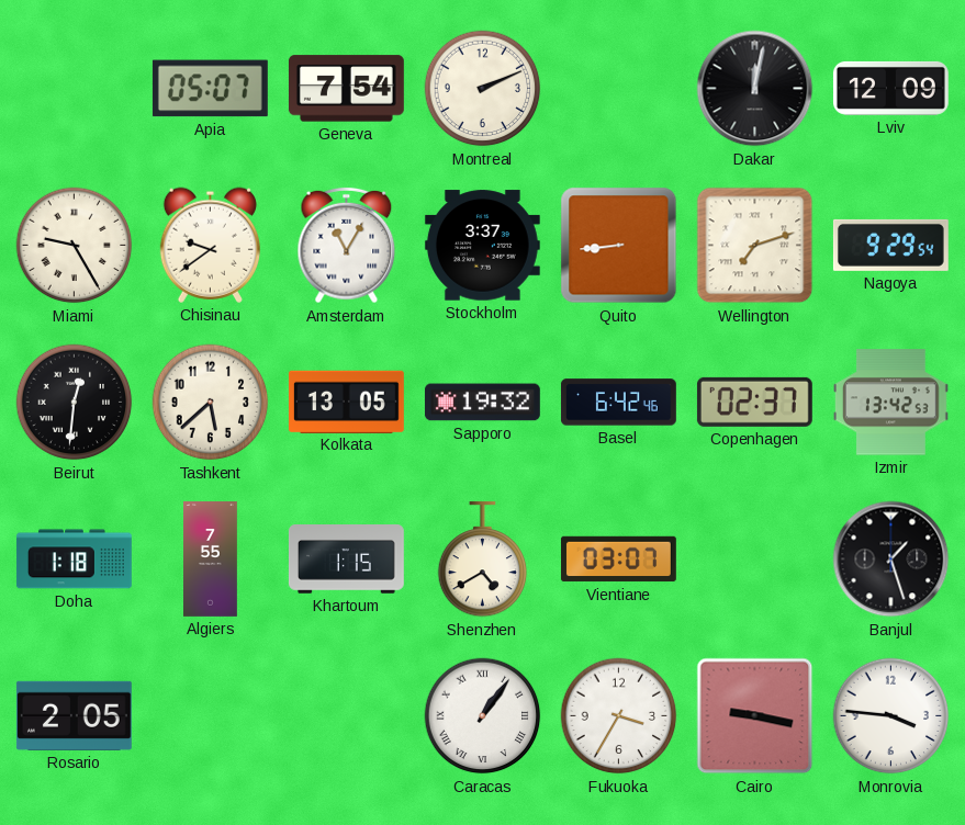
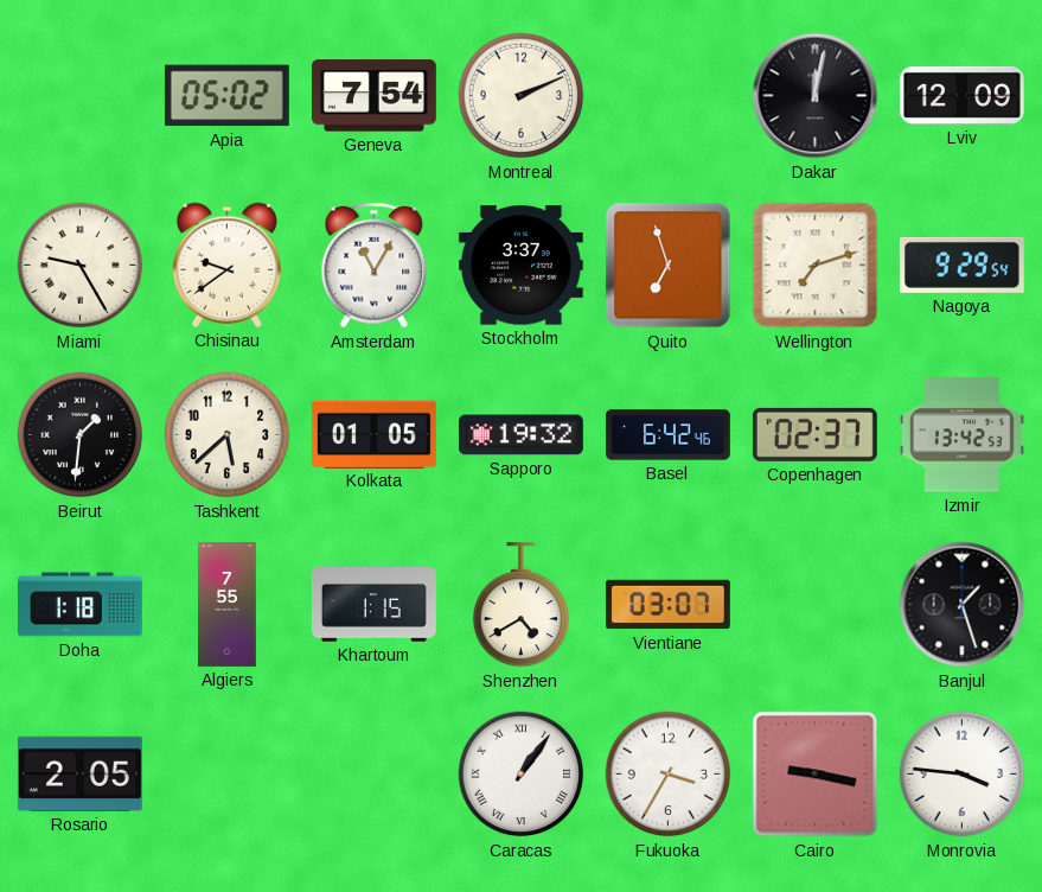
Apia: 05:07 -> 05:02
Quito: 8:44 -> 6:57
Beirut: 12:31 -> 1:31
Kolkata: 13:05 -> 01:05
